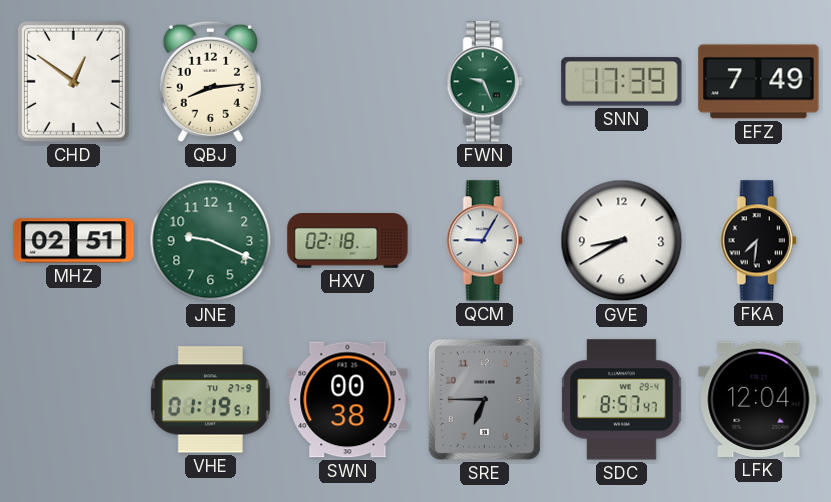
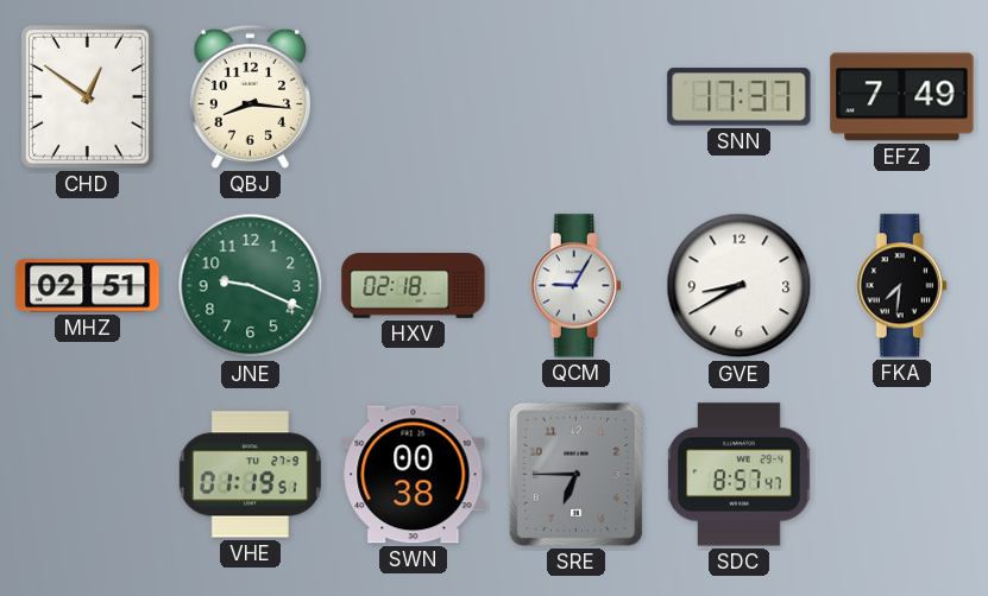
QBJ: 8:14 -> 8:16
FWN: 9:26 -> none
SNN: 17:39 -> 17:37
LFK: 12:04 -> none
